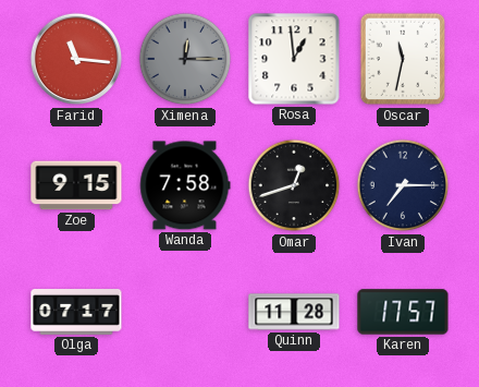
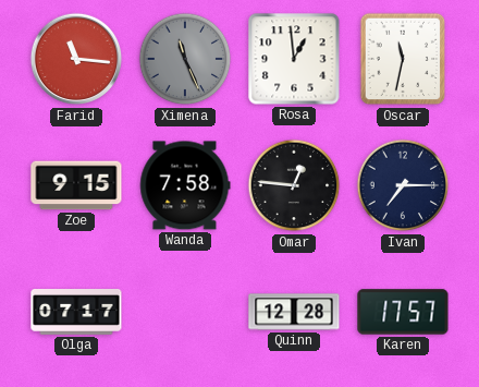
Ximena: 12:15 -> 11:26
Omar: 12:42 -> 12:46
Quinn: 11:28 -> 12:28
